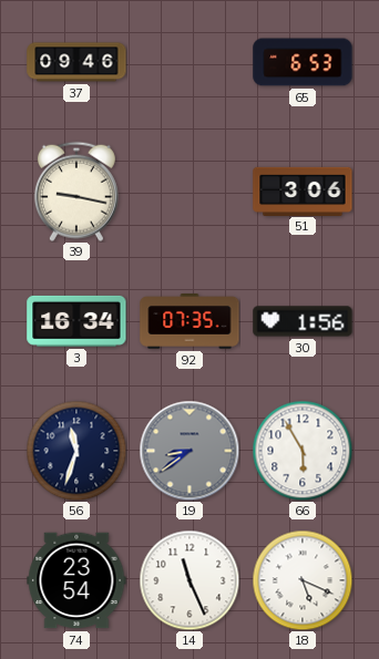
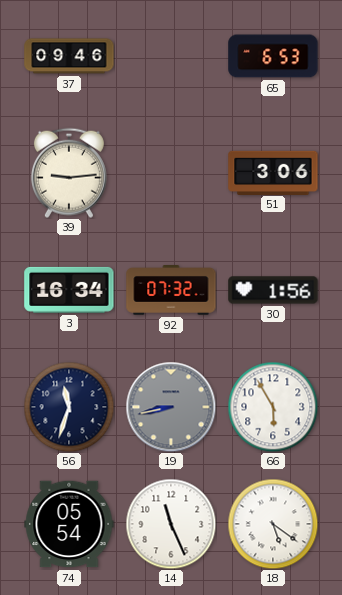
39: 9:17 -> 9:14
92: 07:35 -> 07:32
19: 8:39 -> 8:43
74: 23:54 -> 05:54
18: 5:19 -> 5:21
